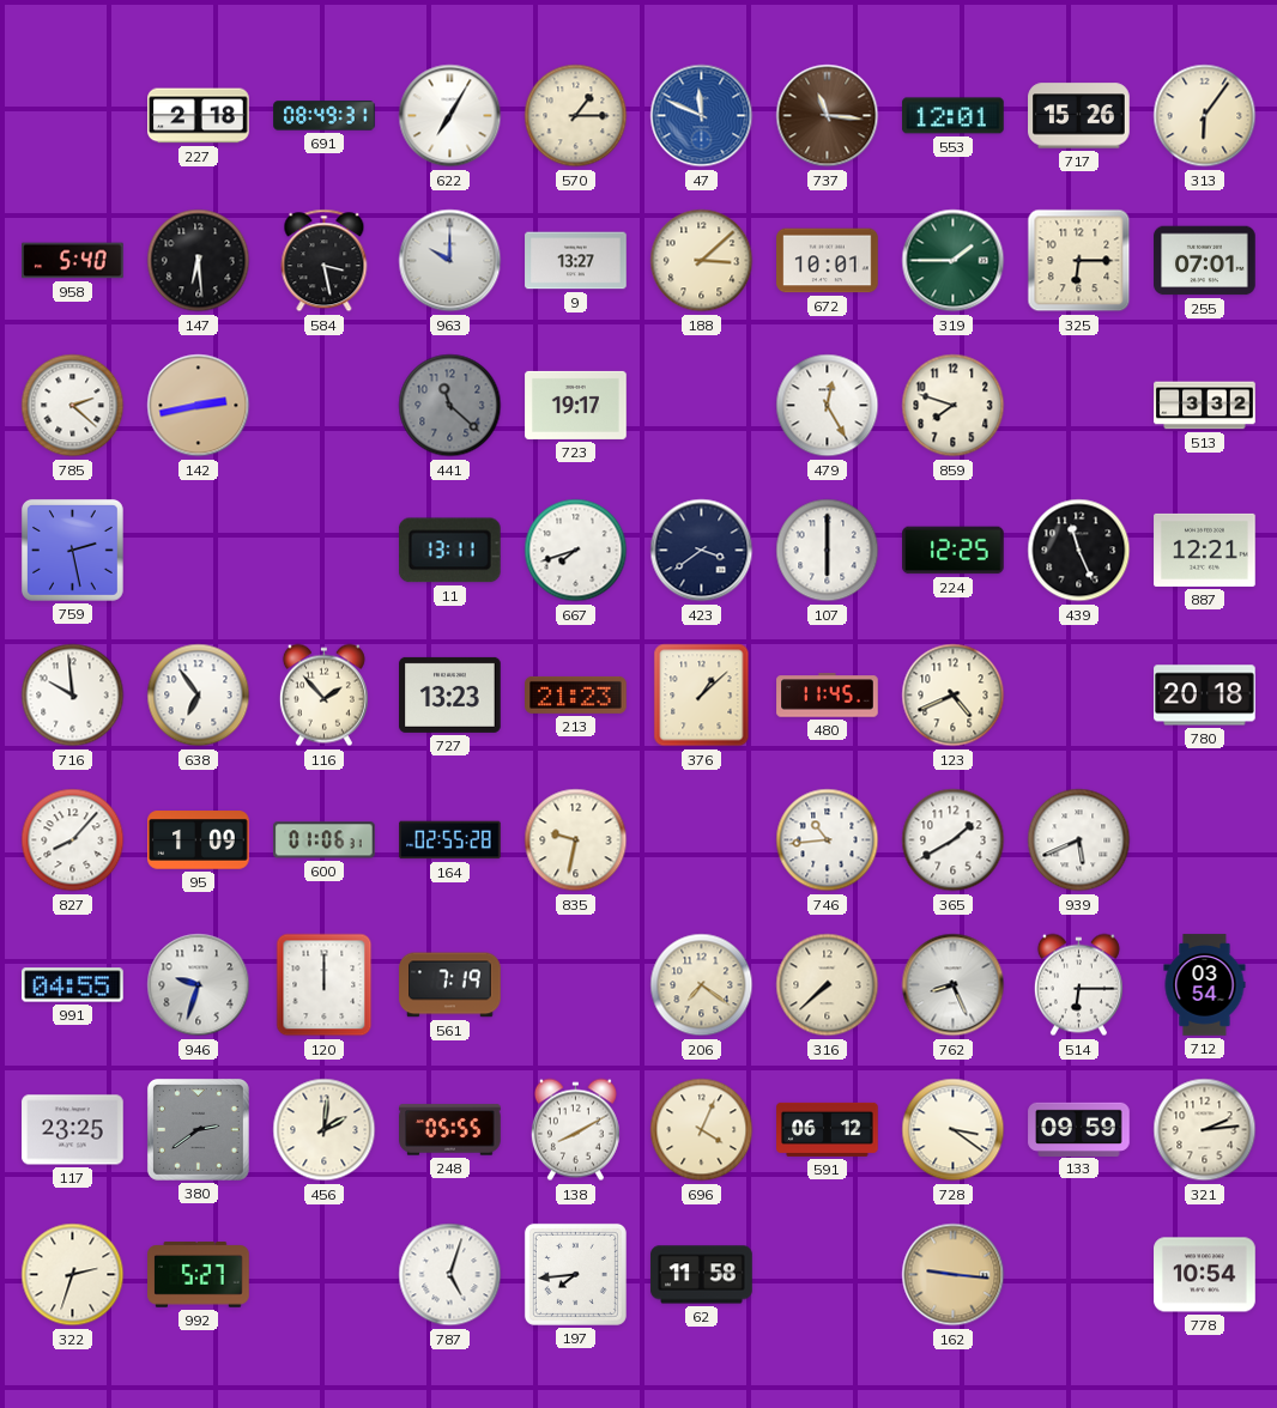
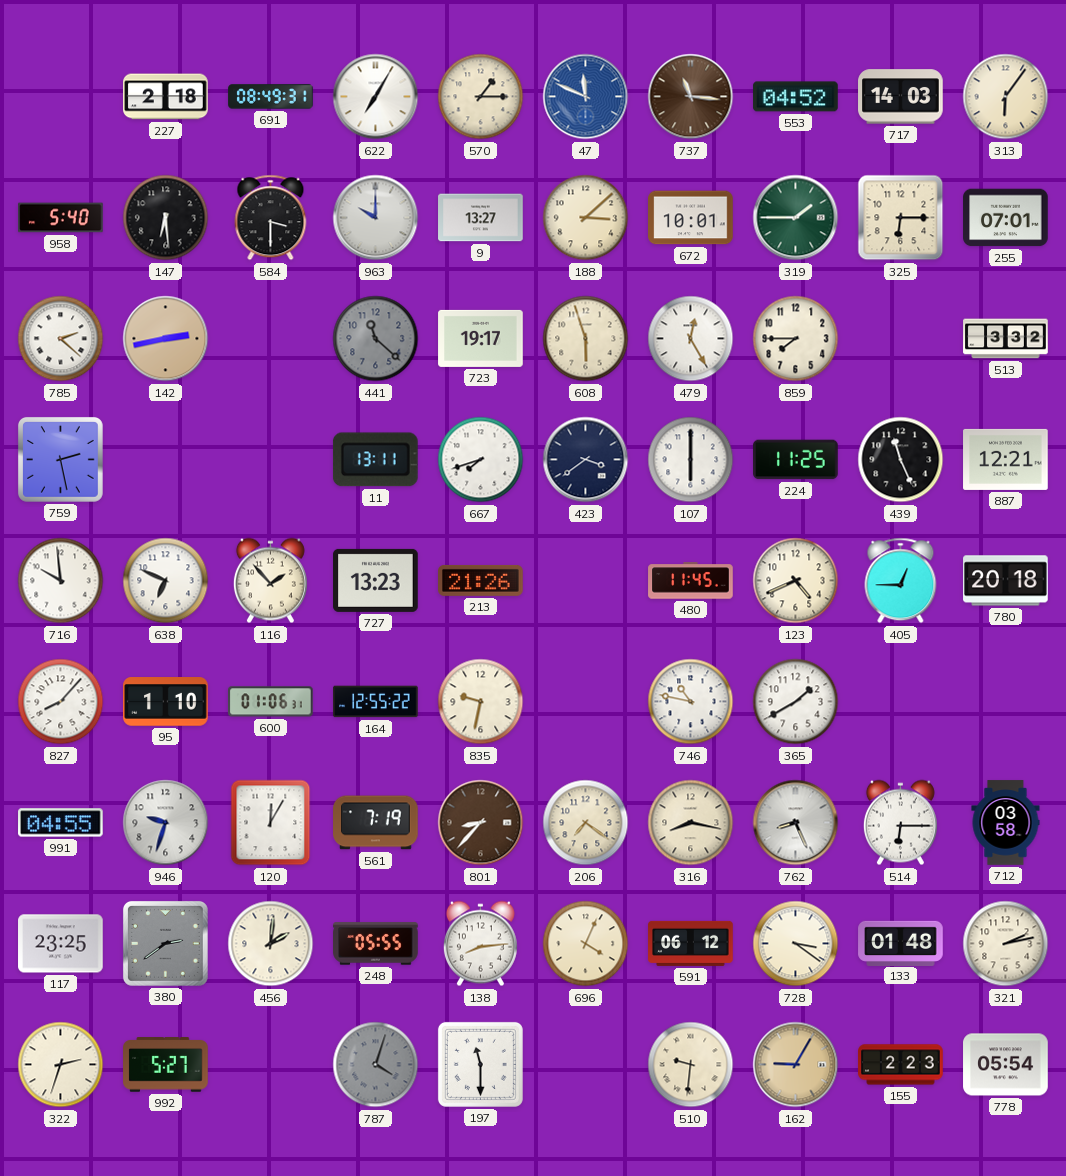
553: 12:01 -> 04:52
717: 15:26 -> 14:03
584: 3:28 -> 3:30
608: none -> 5:57
859: 7:48 -> 7:45
224: 12:25 -> 11:25
638: 6:54 -> 6:49
213: 21:23 -> 21:26
376: 1:08 -> none
405: none -> 12:45
95: 1:09 -> 1:10
164: 02:55 -> 12:55
746: 10:44 -> 10:47
939: 5:41 -> none
120: 12:00 -> 12:05
801: none -> 8:37
316: 7:38 -> 8:17
712: 03:54 -> 03:58
138: 8:10 -> 8:14
133: 09:59 -> 01:48
321: 2:14 -> 2:13
787: 5:03 -> 4:03
787 dial: white -> grey
197: 7:44 -> 11:30
62: 11:58 -> none
510: none -> 9:31
162: 9:16 -> 9:05
155: none -> 2:23
778: 10:54 -> 05:54
